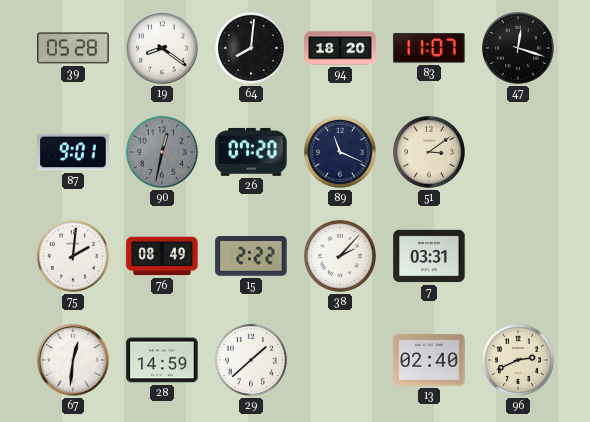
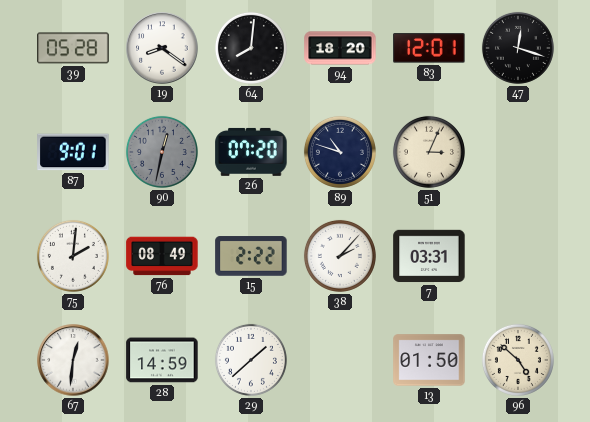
83: 11:07 -> 12:01
89: 11:19 -> 10:48
51: 3:09 -> 3:04
13: 02:40 -> 01:50
96: 2:41 -> 4:52
